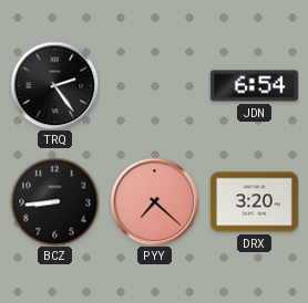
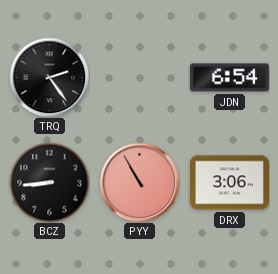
PYY: 7:22 -> 10:55
DRX: 3:20 -> 3:06
